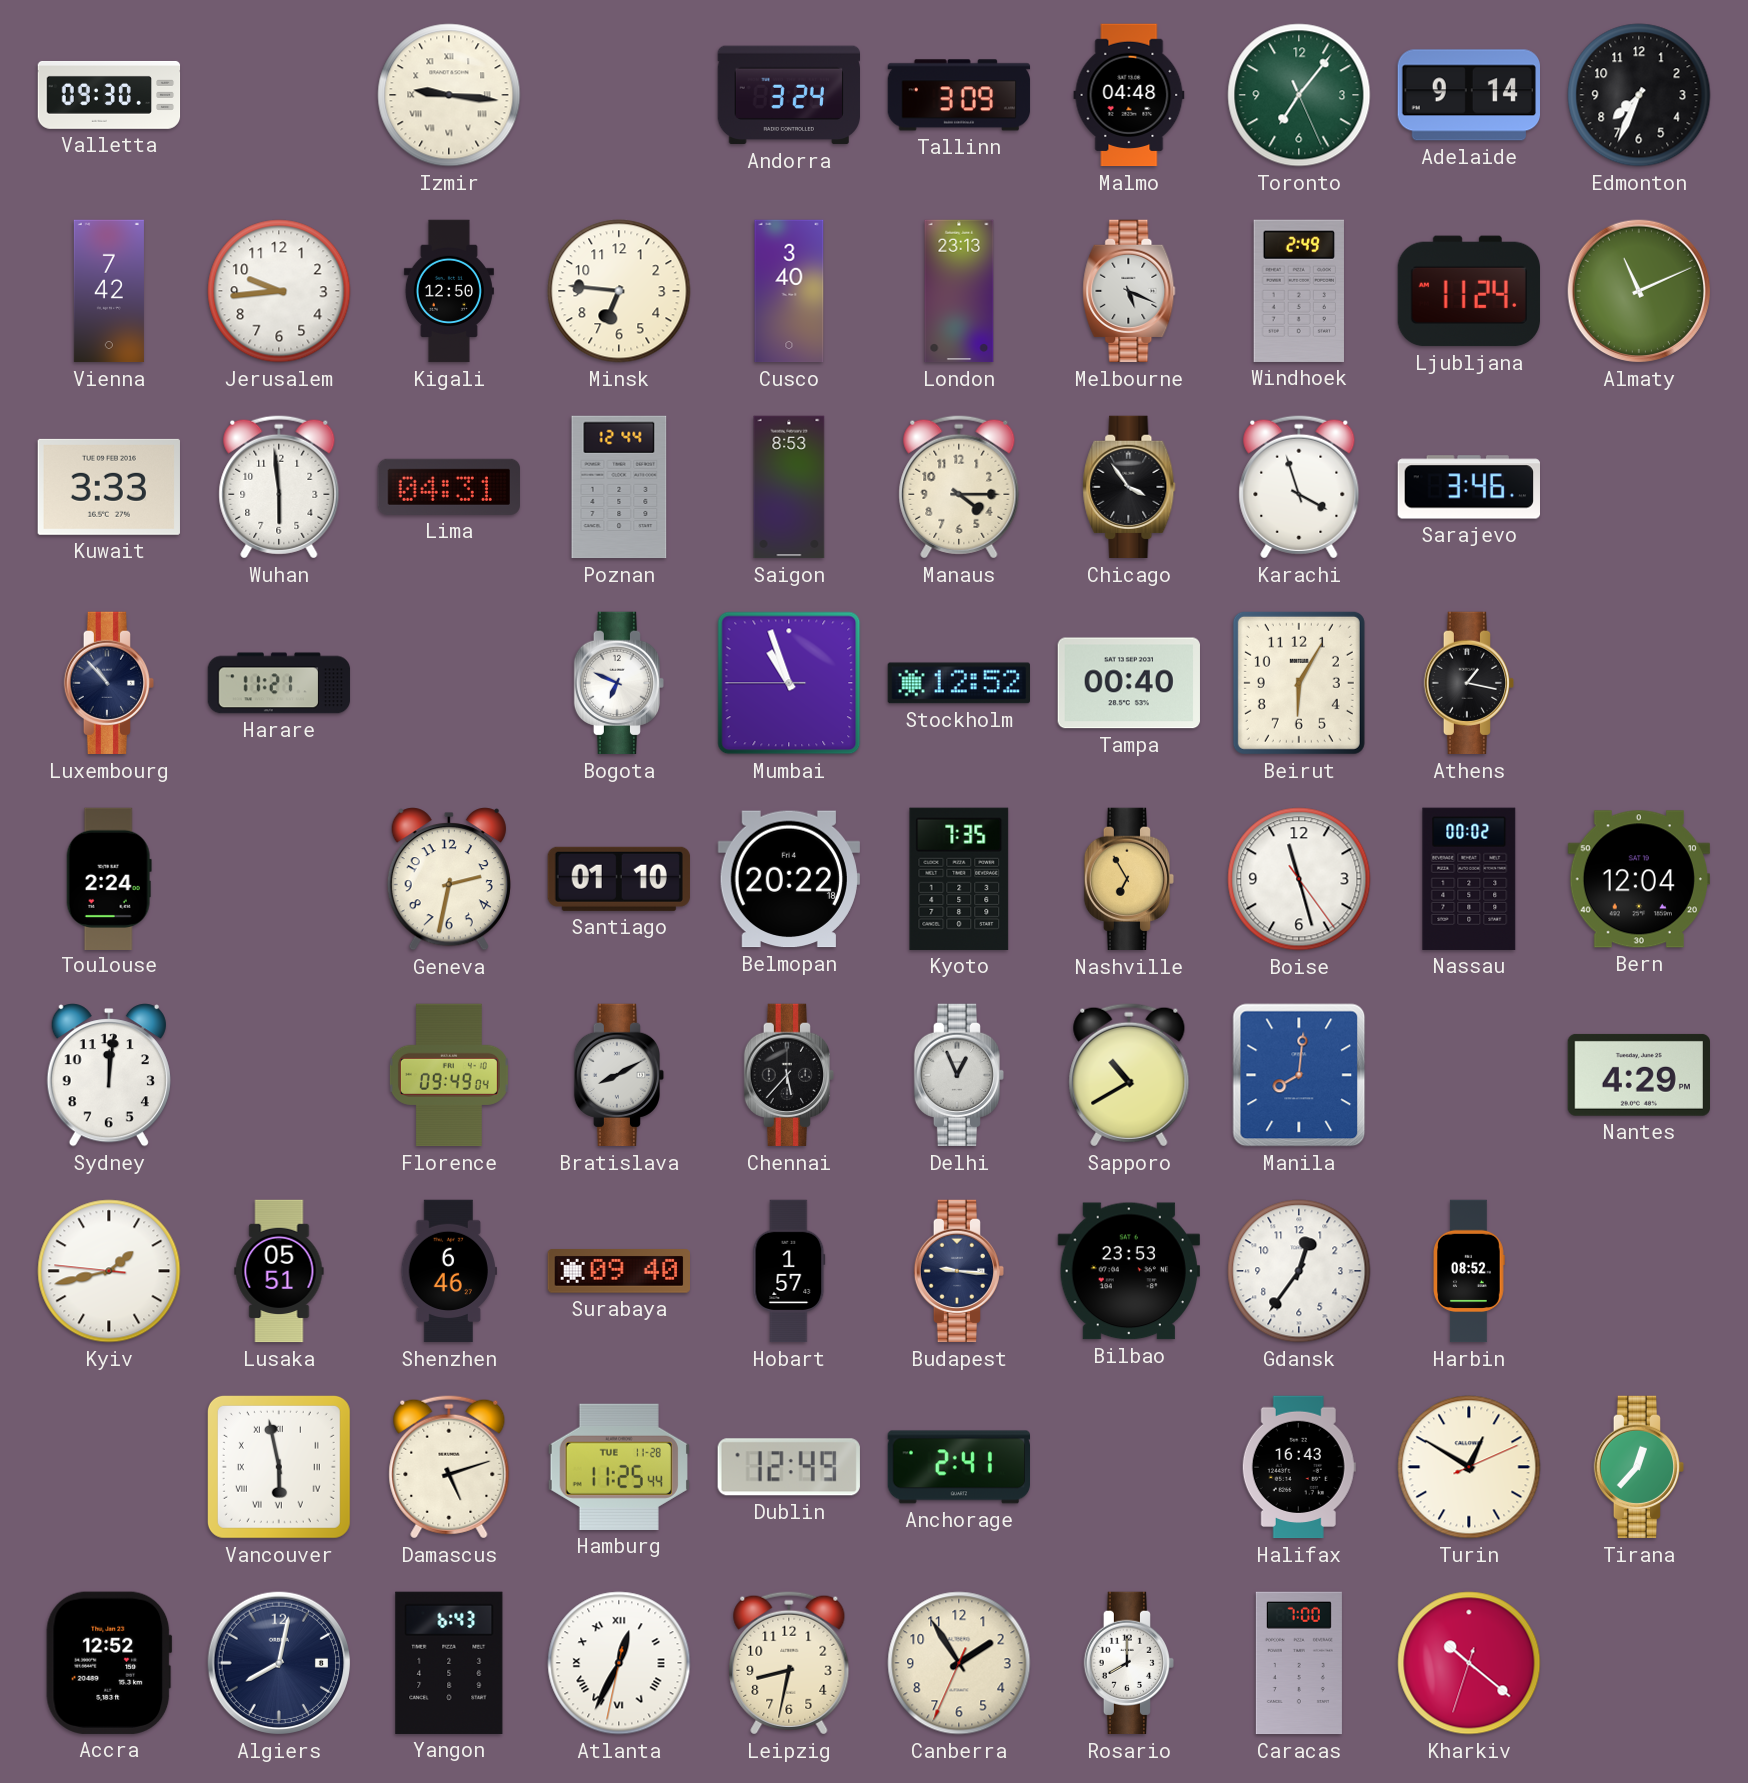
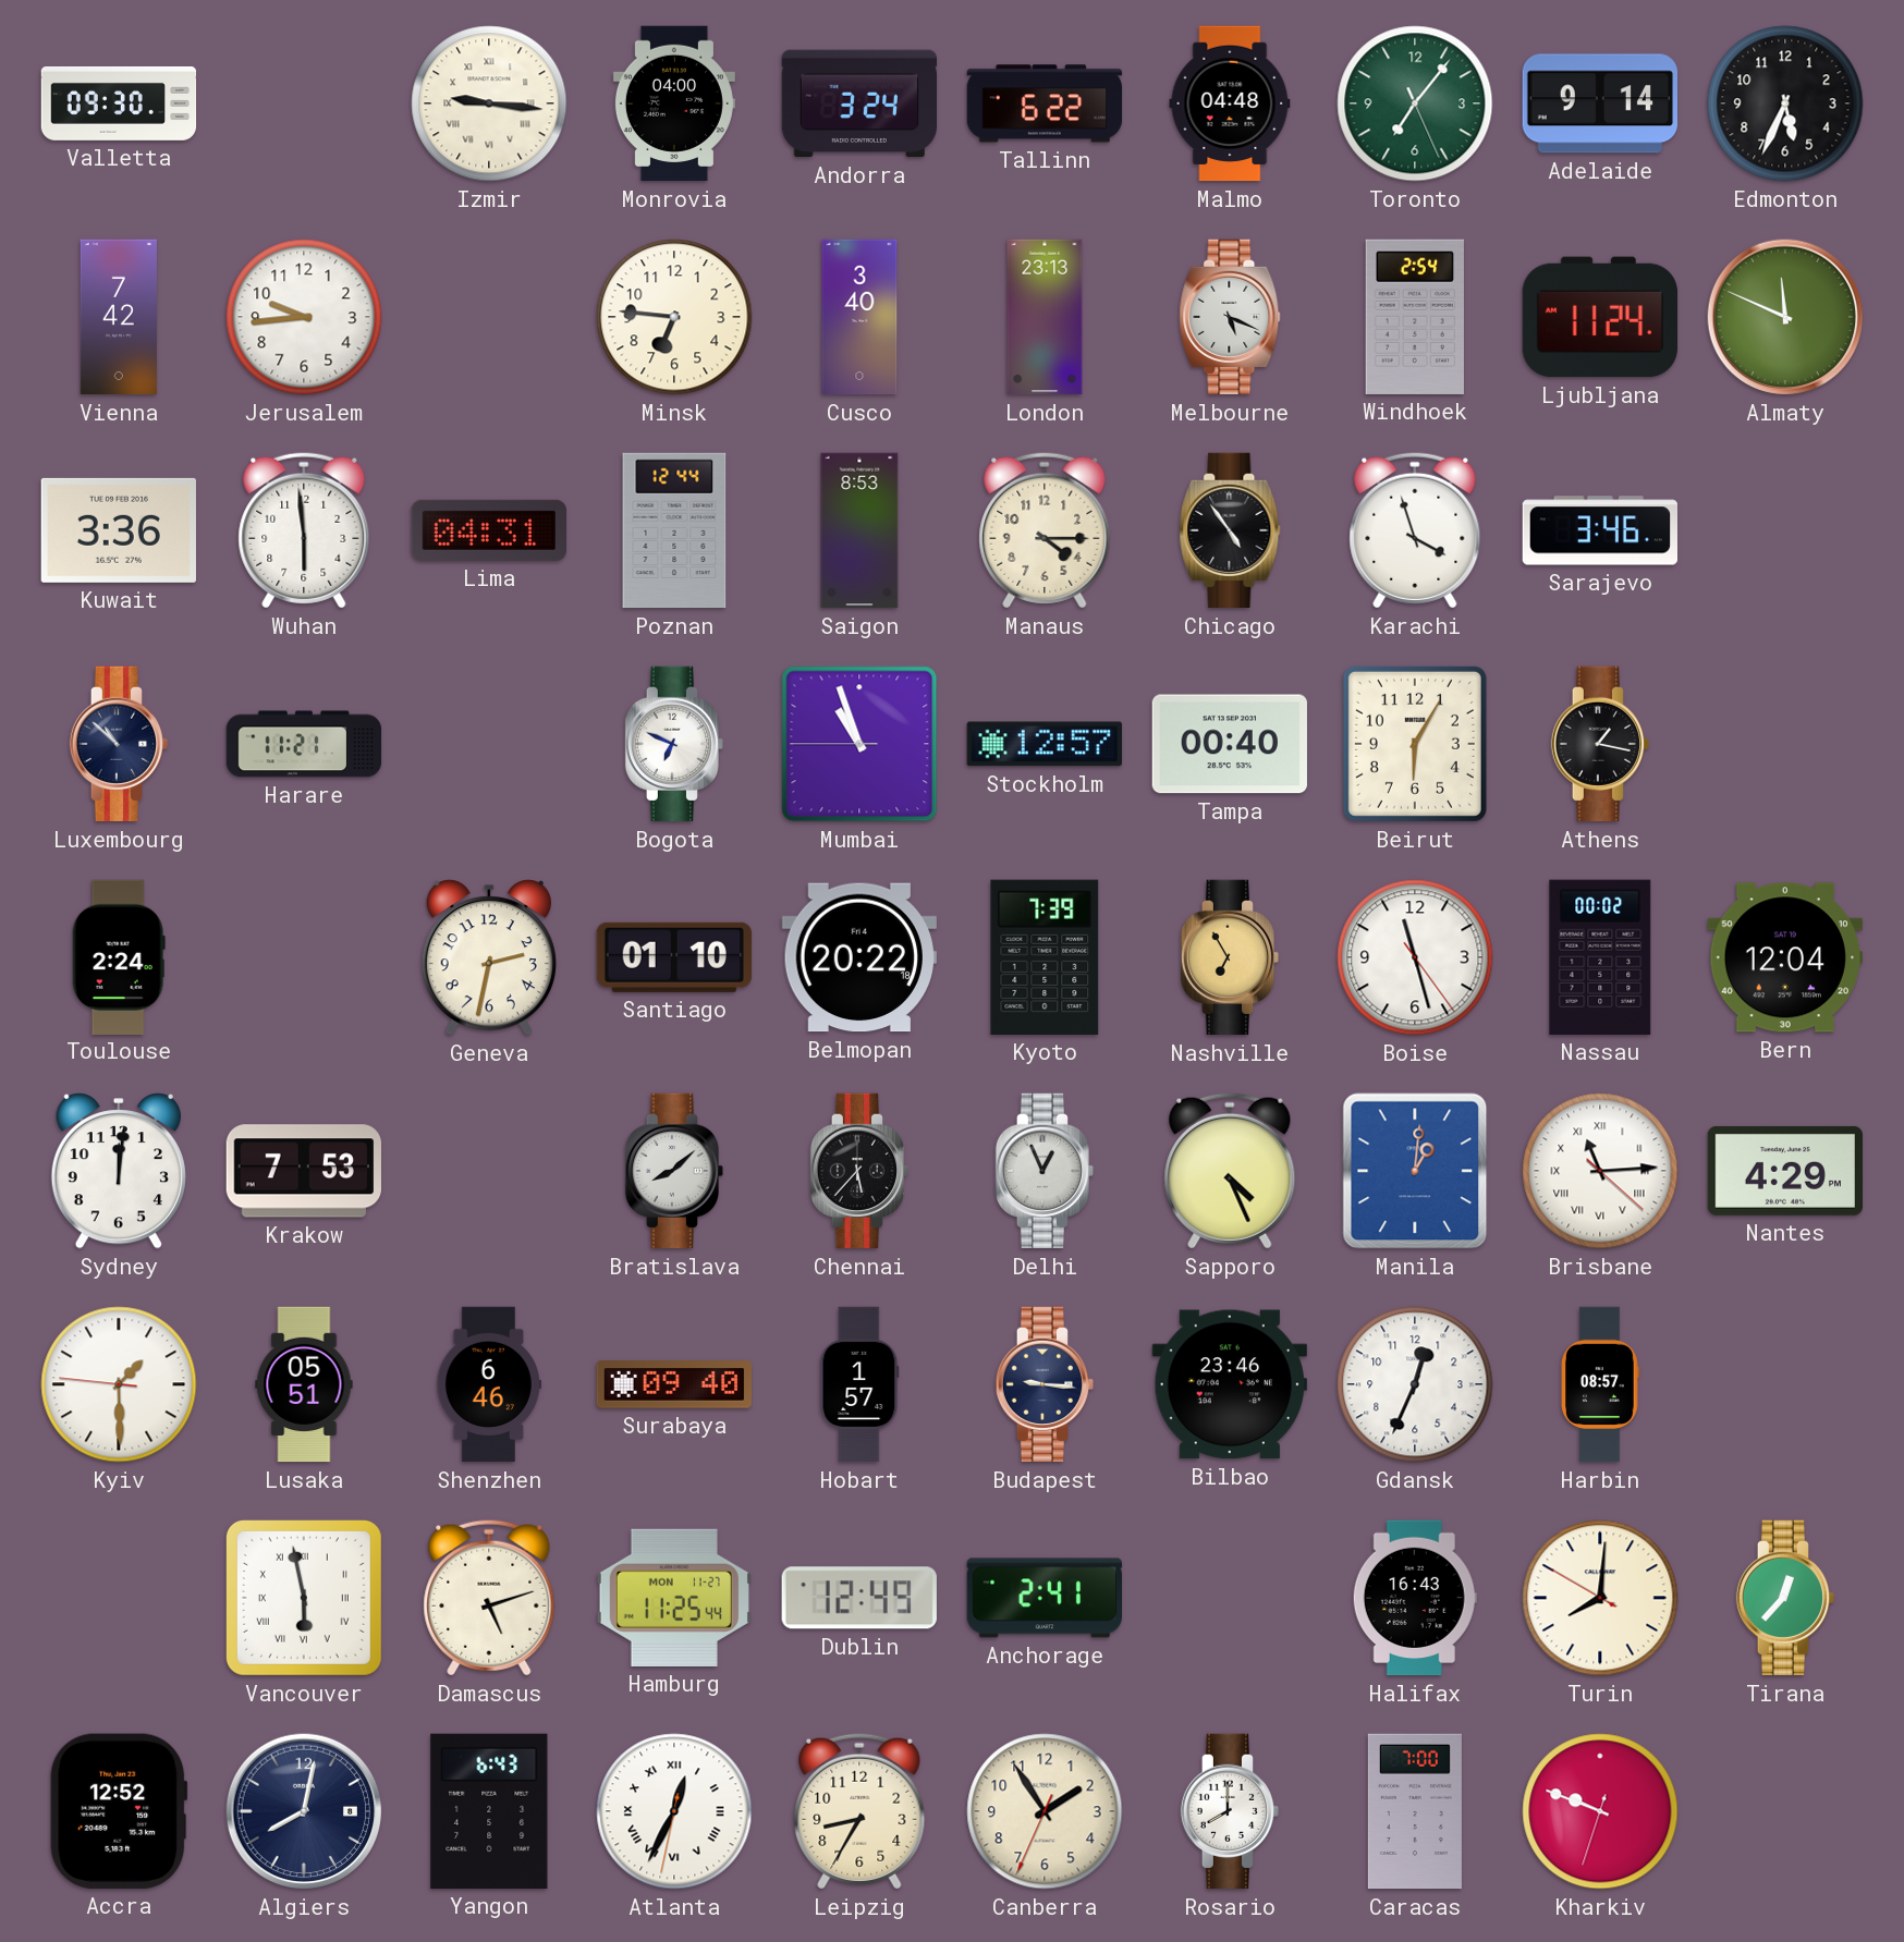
Monrovia: none -> 04:00
Tallinn: 3:09 -> 6:22
Edmonton: 7:34 -> 5:34
Kigali: 12:50 -> none
Windhoek: 2:49 -> 2:54
Almaty: 11:11 -> 11:49
Kuwait: 3:33 -> 3:36
Chicago: 3:54 -> 4:54
Luxembourg: 10:53 -> 10:52
Stockholm: 12:52 -> 12:57
Kyoto: 7:35 -> 7:39
Krakow: none -> 7:53
Florence: 09:49 -> none
Bratislava: 8:10 -> 8:08
Sapporo: 10:40 -> 4:26
Manila: 8:01 -> 1:01
Brisbane: none -> 11:14
Kyiv: 1:42 -> 1:29
Bilbao: 23:53 -> 23:46
Gdansk: 12:36 -> 12:34
Harbin: 08:52 -> 08:57
Hamburg date: TUE 11-28 -> MON 11-27
Turin: 12:50 -> 8:00
Leipzig: 8:32 -> 8:35
Kharkiv: 10:21 -> 9:48
